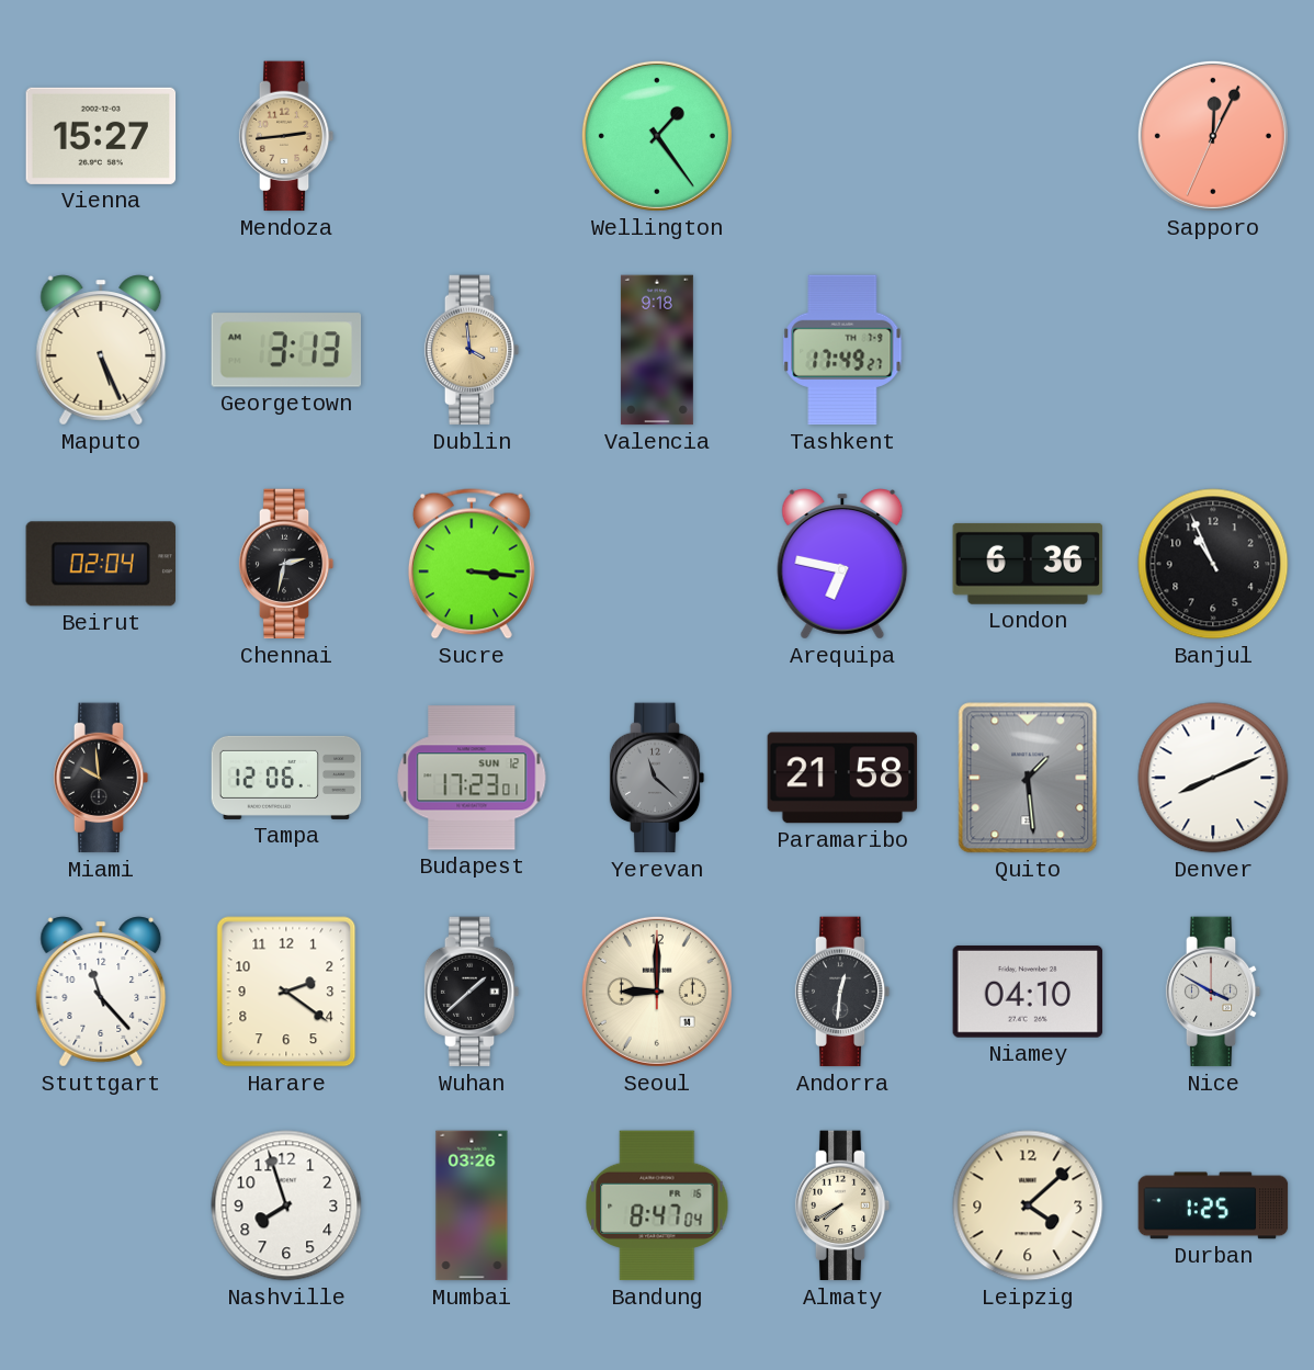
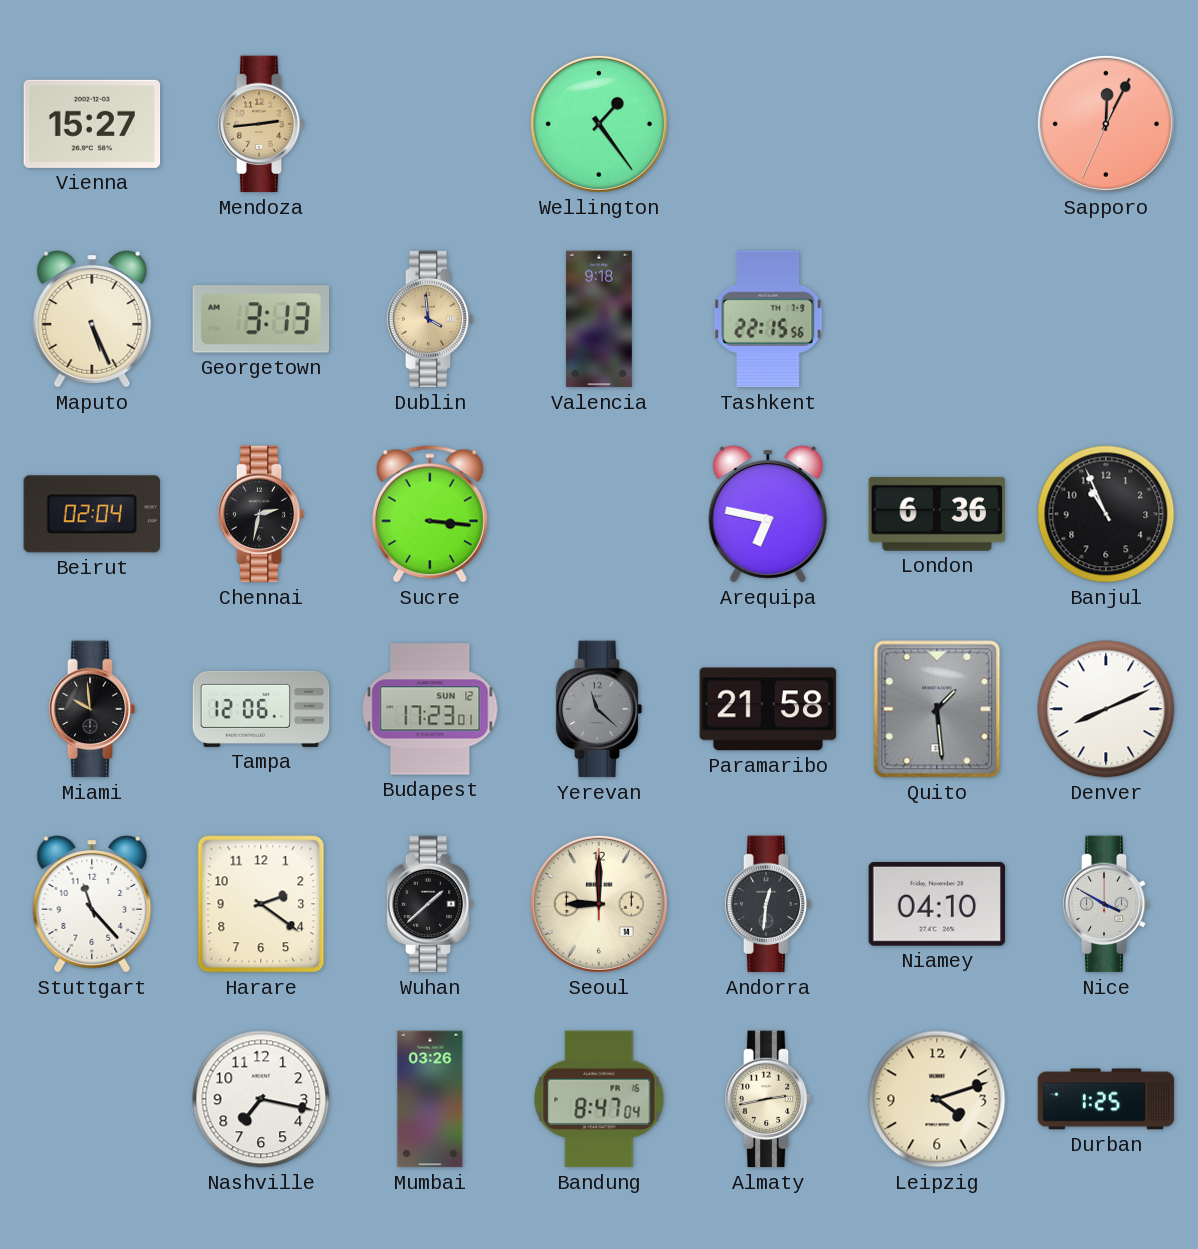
Tashkent: 17:49 -> 22:15
Nashville: 7:57 -> 7:17
Almaty: 7:40 -> 2:43
Leipzig: 4:08 -> 4:12
